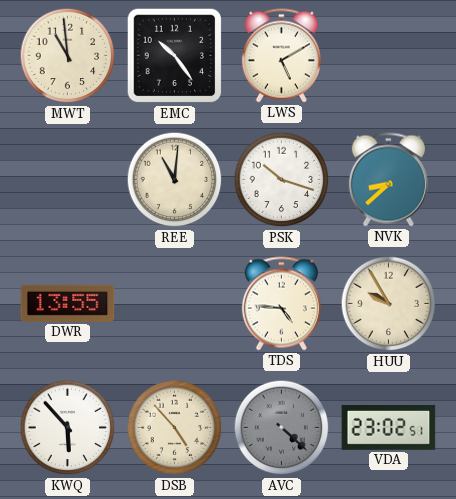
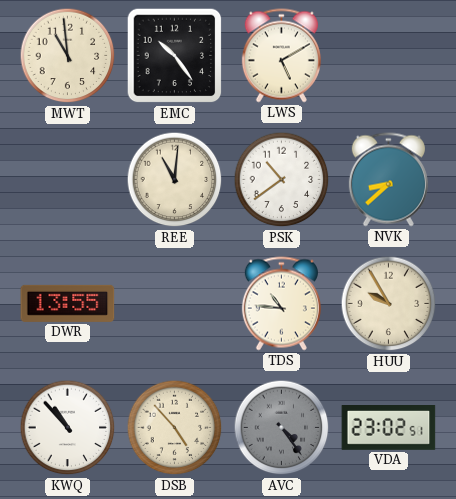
PSK: 10:18 -> 10:39
TDS: 4:46 -> 10:46
KWQ: 5:53 -> 10:53
AVC: 4:22 -> 4:24
